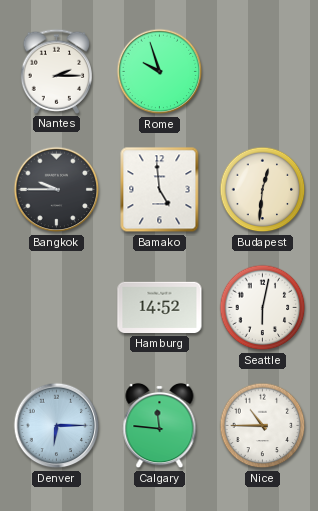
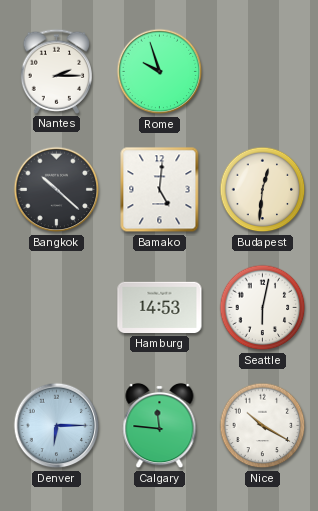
Bangkok: 9:45 -> 10:22
Bamako: 4:59 -> 5:01
Hamburg: 14:52 -> 14:53
Nice: 10:45 -> 10:20
